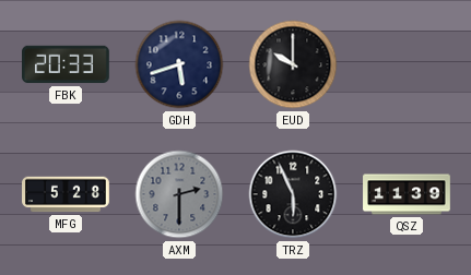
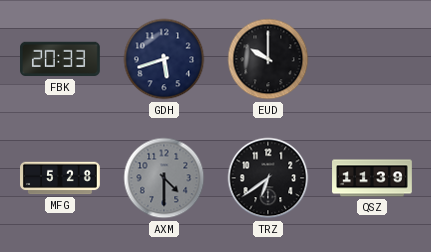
AXM: 2:30 -> 4:30
TRZ: 5:56 -> 6:39
